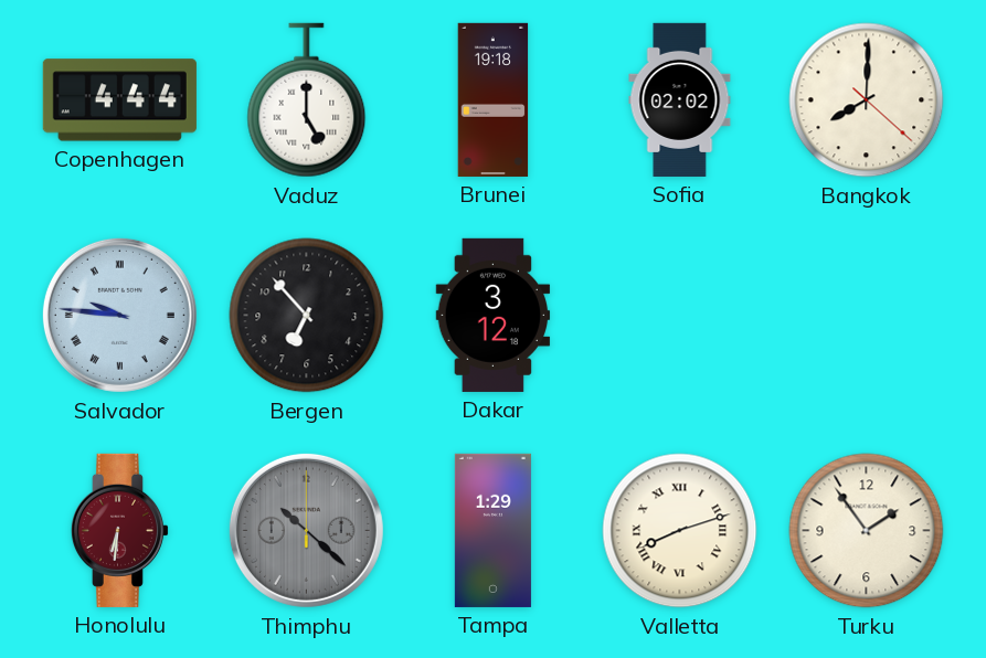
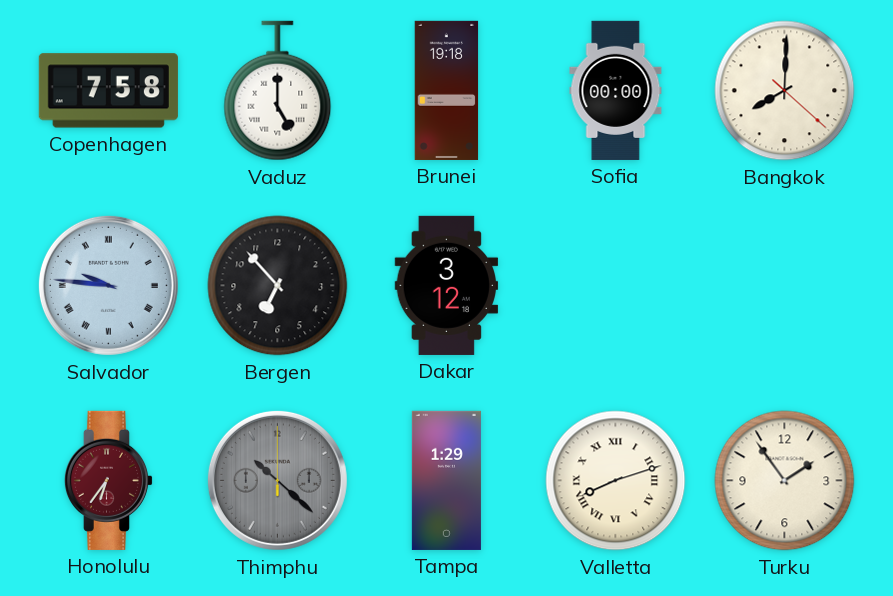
Copenhagen: 4:44 -> 7:58
Sofia: 02:02 -> 00:00
Honolulu: 6:31 -> 6:36
